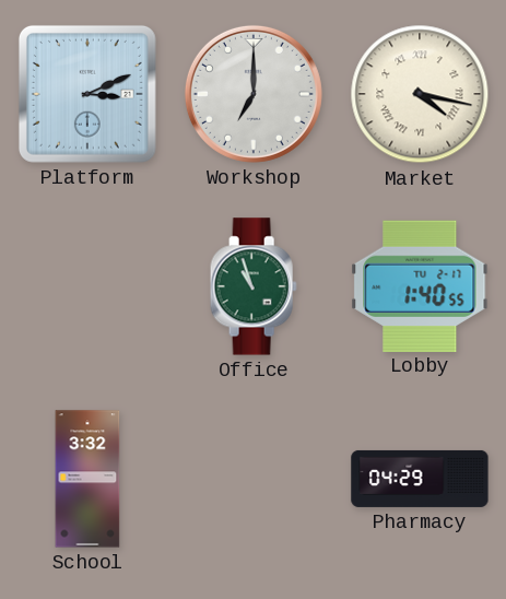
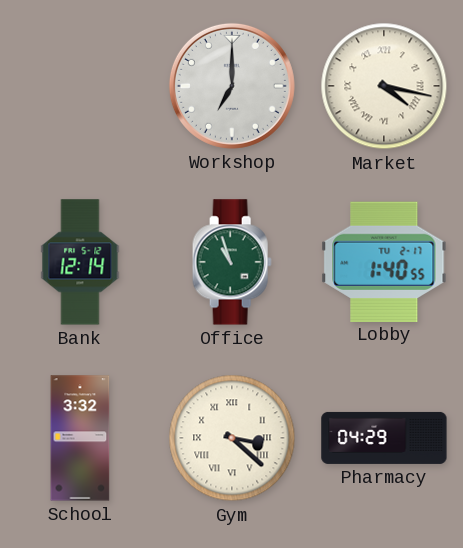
Platform: 3:11 -> none
Bank: none -> 12:14
Gym: none -> 3:22
